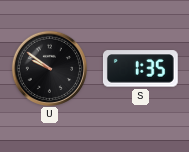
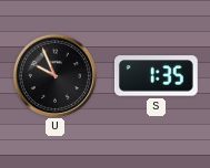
U: 9:51 -> 9:56
